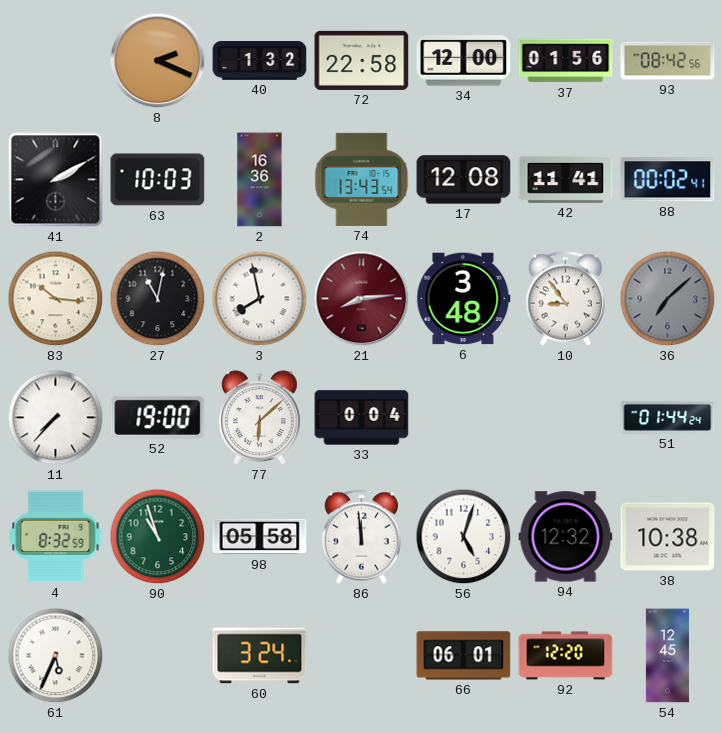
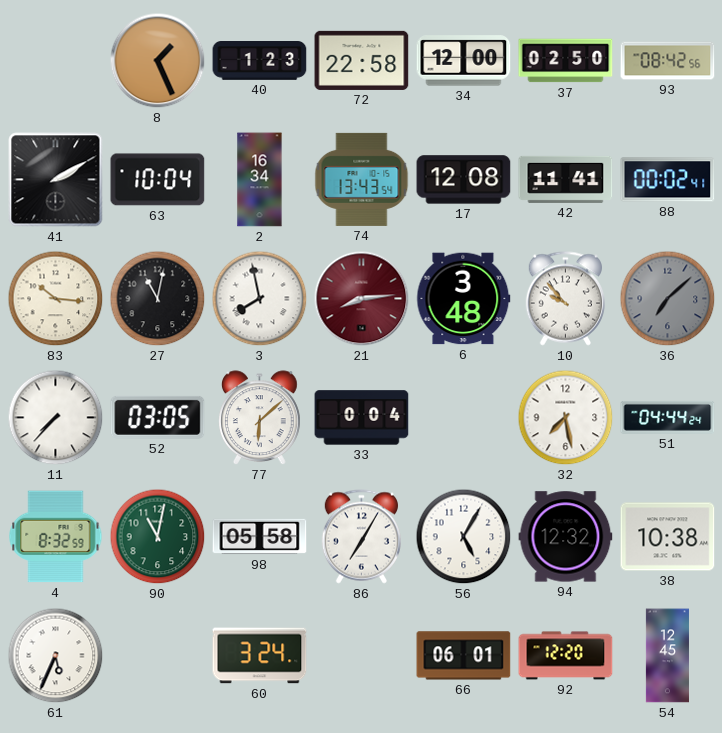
8: 2:19 -> 1:26
40: 1:32 -> 1:23
37: 01:56 -> 02:50
63: 10:03 -> 10:04
2: 16:36 -> 16:34
10: 8:54 -> 9:53
52: 19:00 -> 03:05
32: none -> 7:28
51: 01:44 -> 04:44
90: 10:57 -> 11:02
86: 11:59 -> 7:05
56: 5:03 -> 5:05
